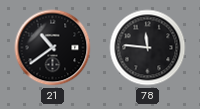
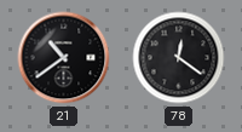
78: 11:46 -> 12:21
